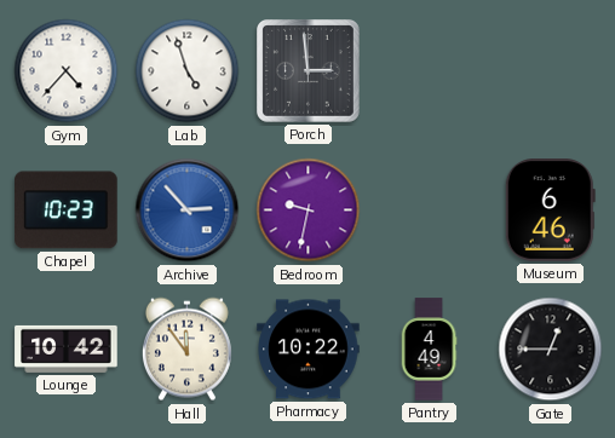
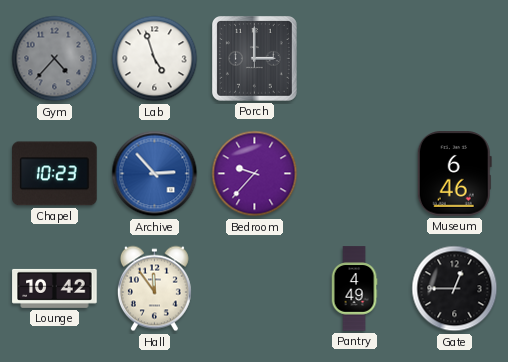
Gym dial: white -> grey
Porch: 2:59 -> 3:00
Bedroom: 9:32 -> 9:37
Pharmacy: 10:22 -> none
